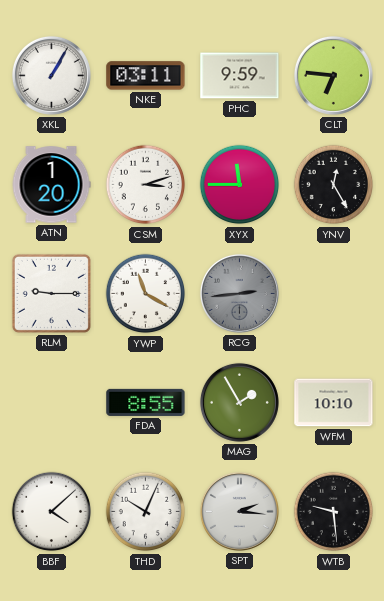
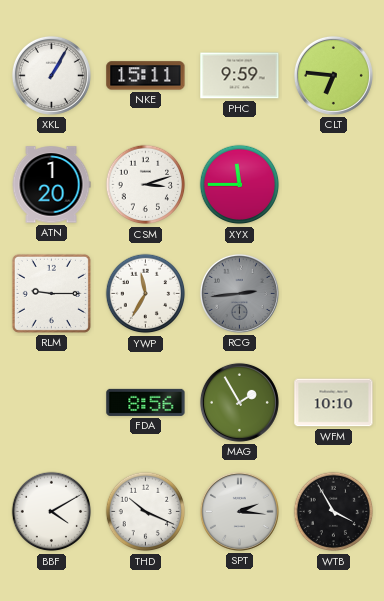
NKE: 03:11 -> 15:11
YNV: 12:25 -> none
YWP: 11:20 -> 11:35
FDA: 8:55 -> 8:56
BBF: 4:08 -> 4:10
THD: 10:04 -> 10:19
WTB: 9:29 -> 3:55
